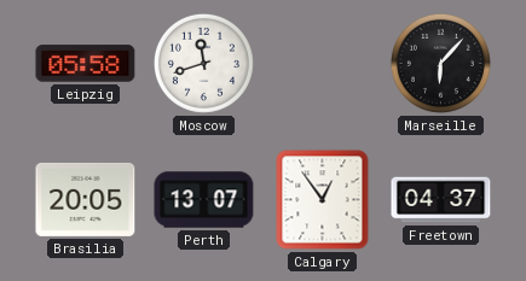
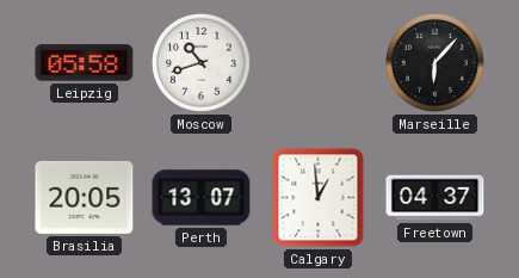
Moscow: 11:42 -> 10:42
Calgary: 12:54 -> 12:59
